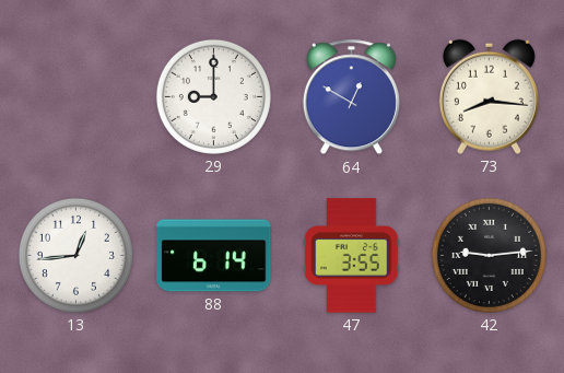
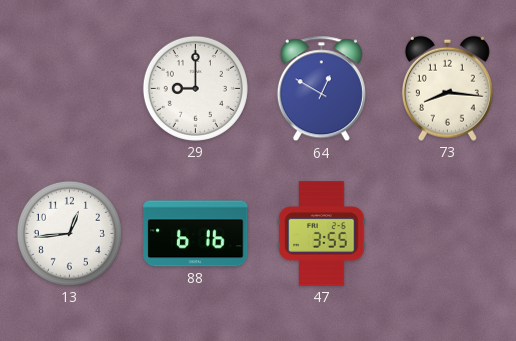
88: 6:14 -> 6:16
42: 9:14 -> none
